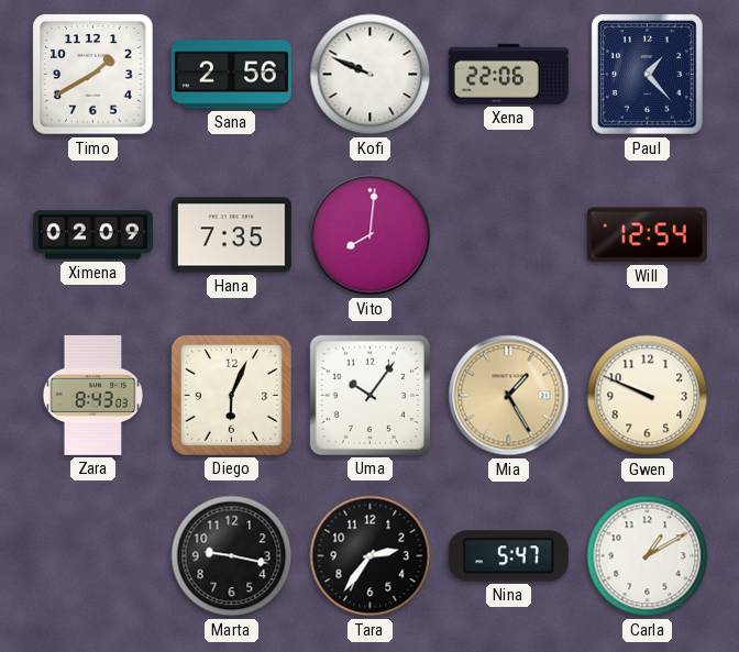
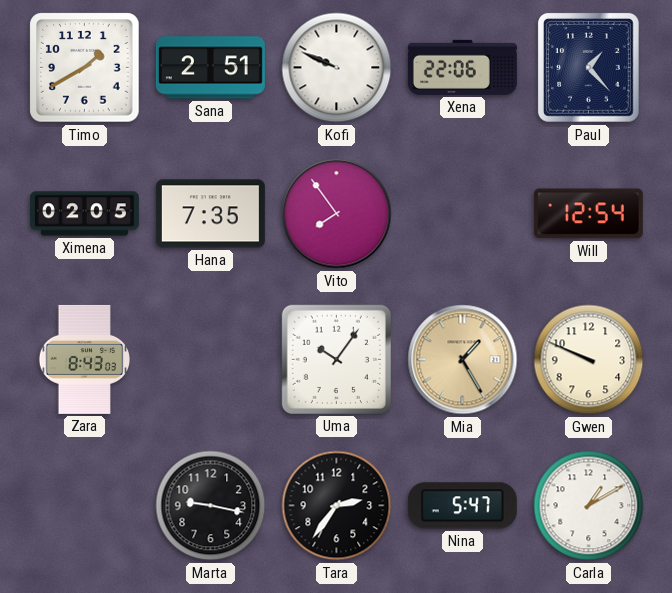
Sana: 2:56 -> 2:51
Ximena: 02:09 -> 02:05
Vito: 8:01 -> 7:54
Diego: 6:04 -> none
